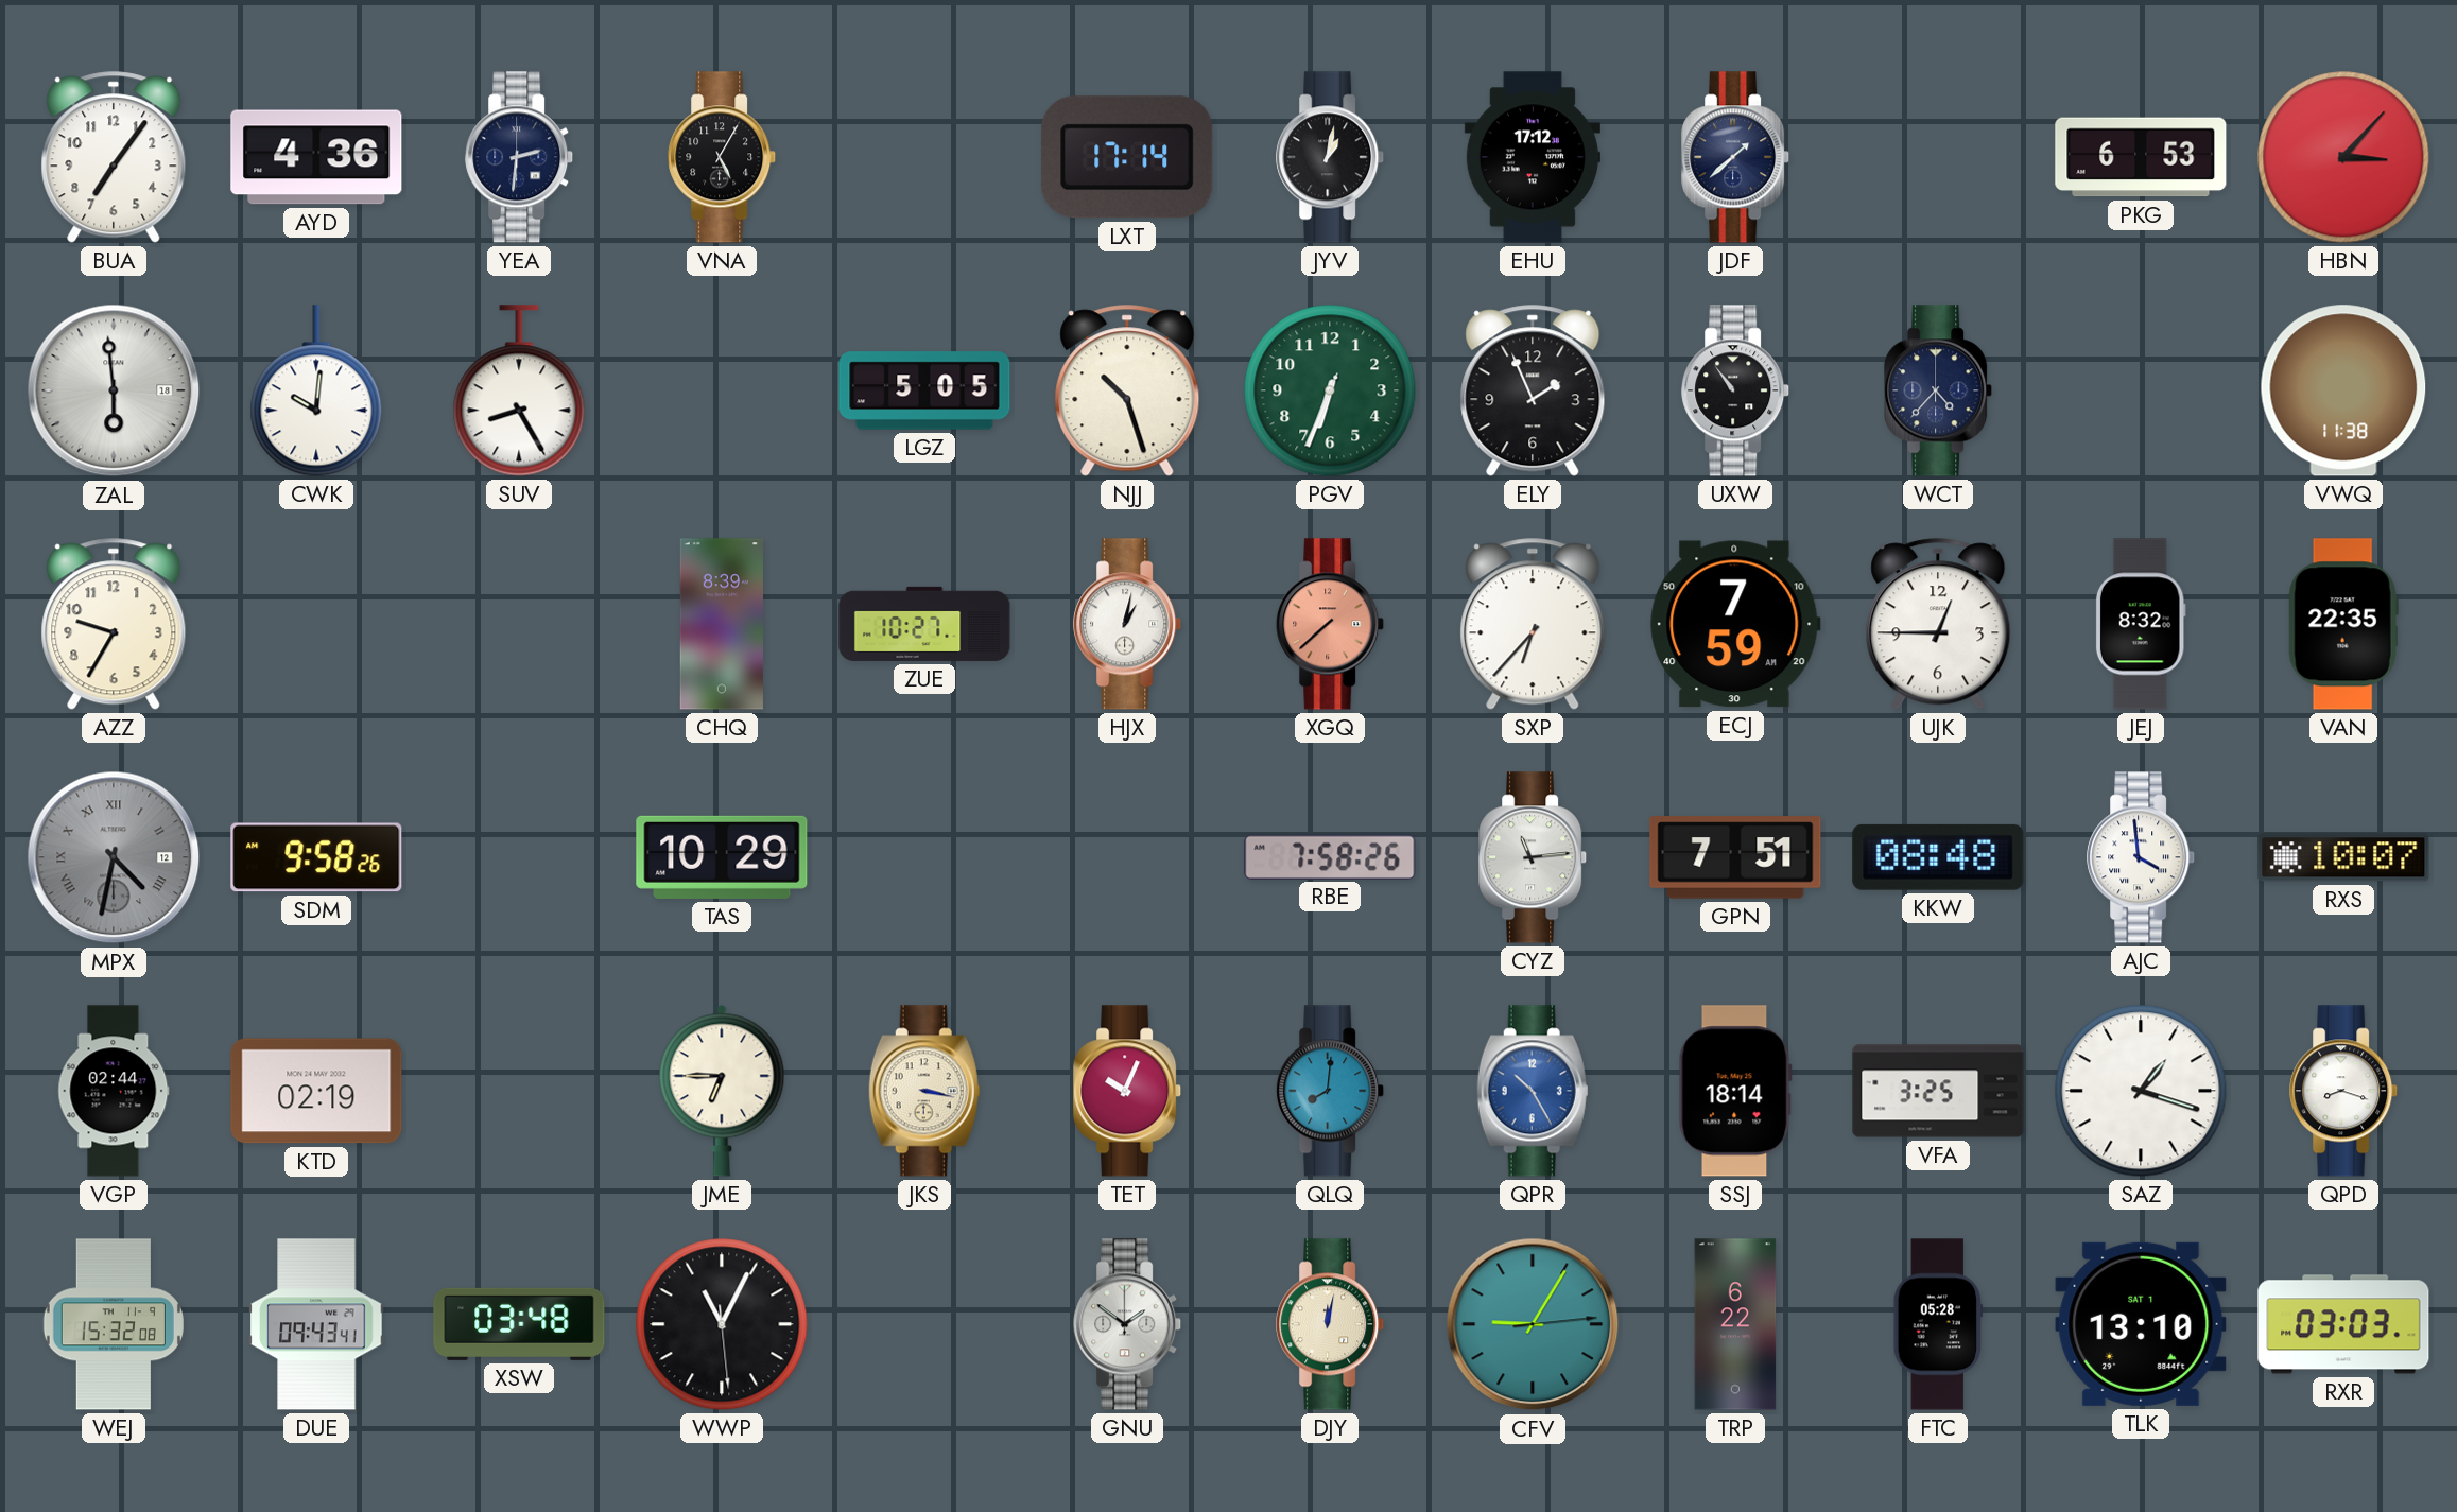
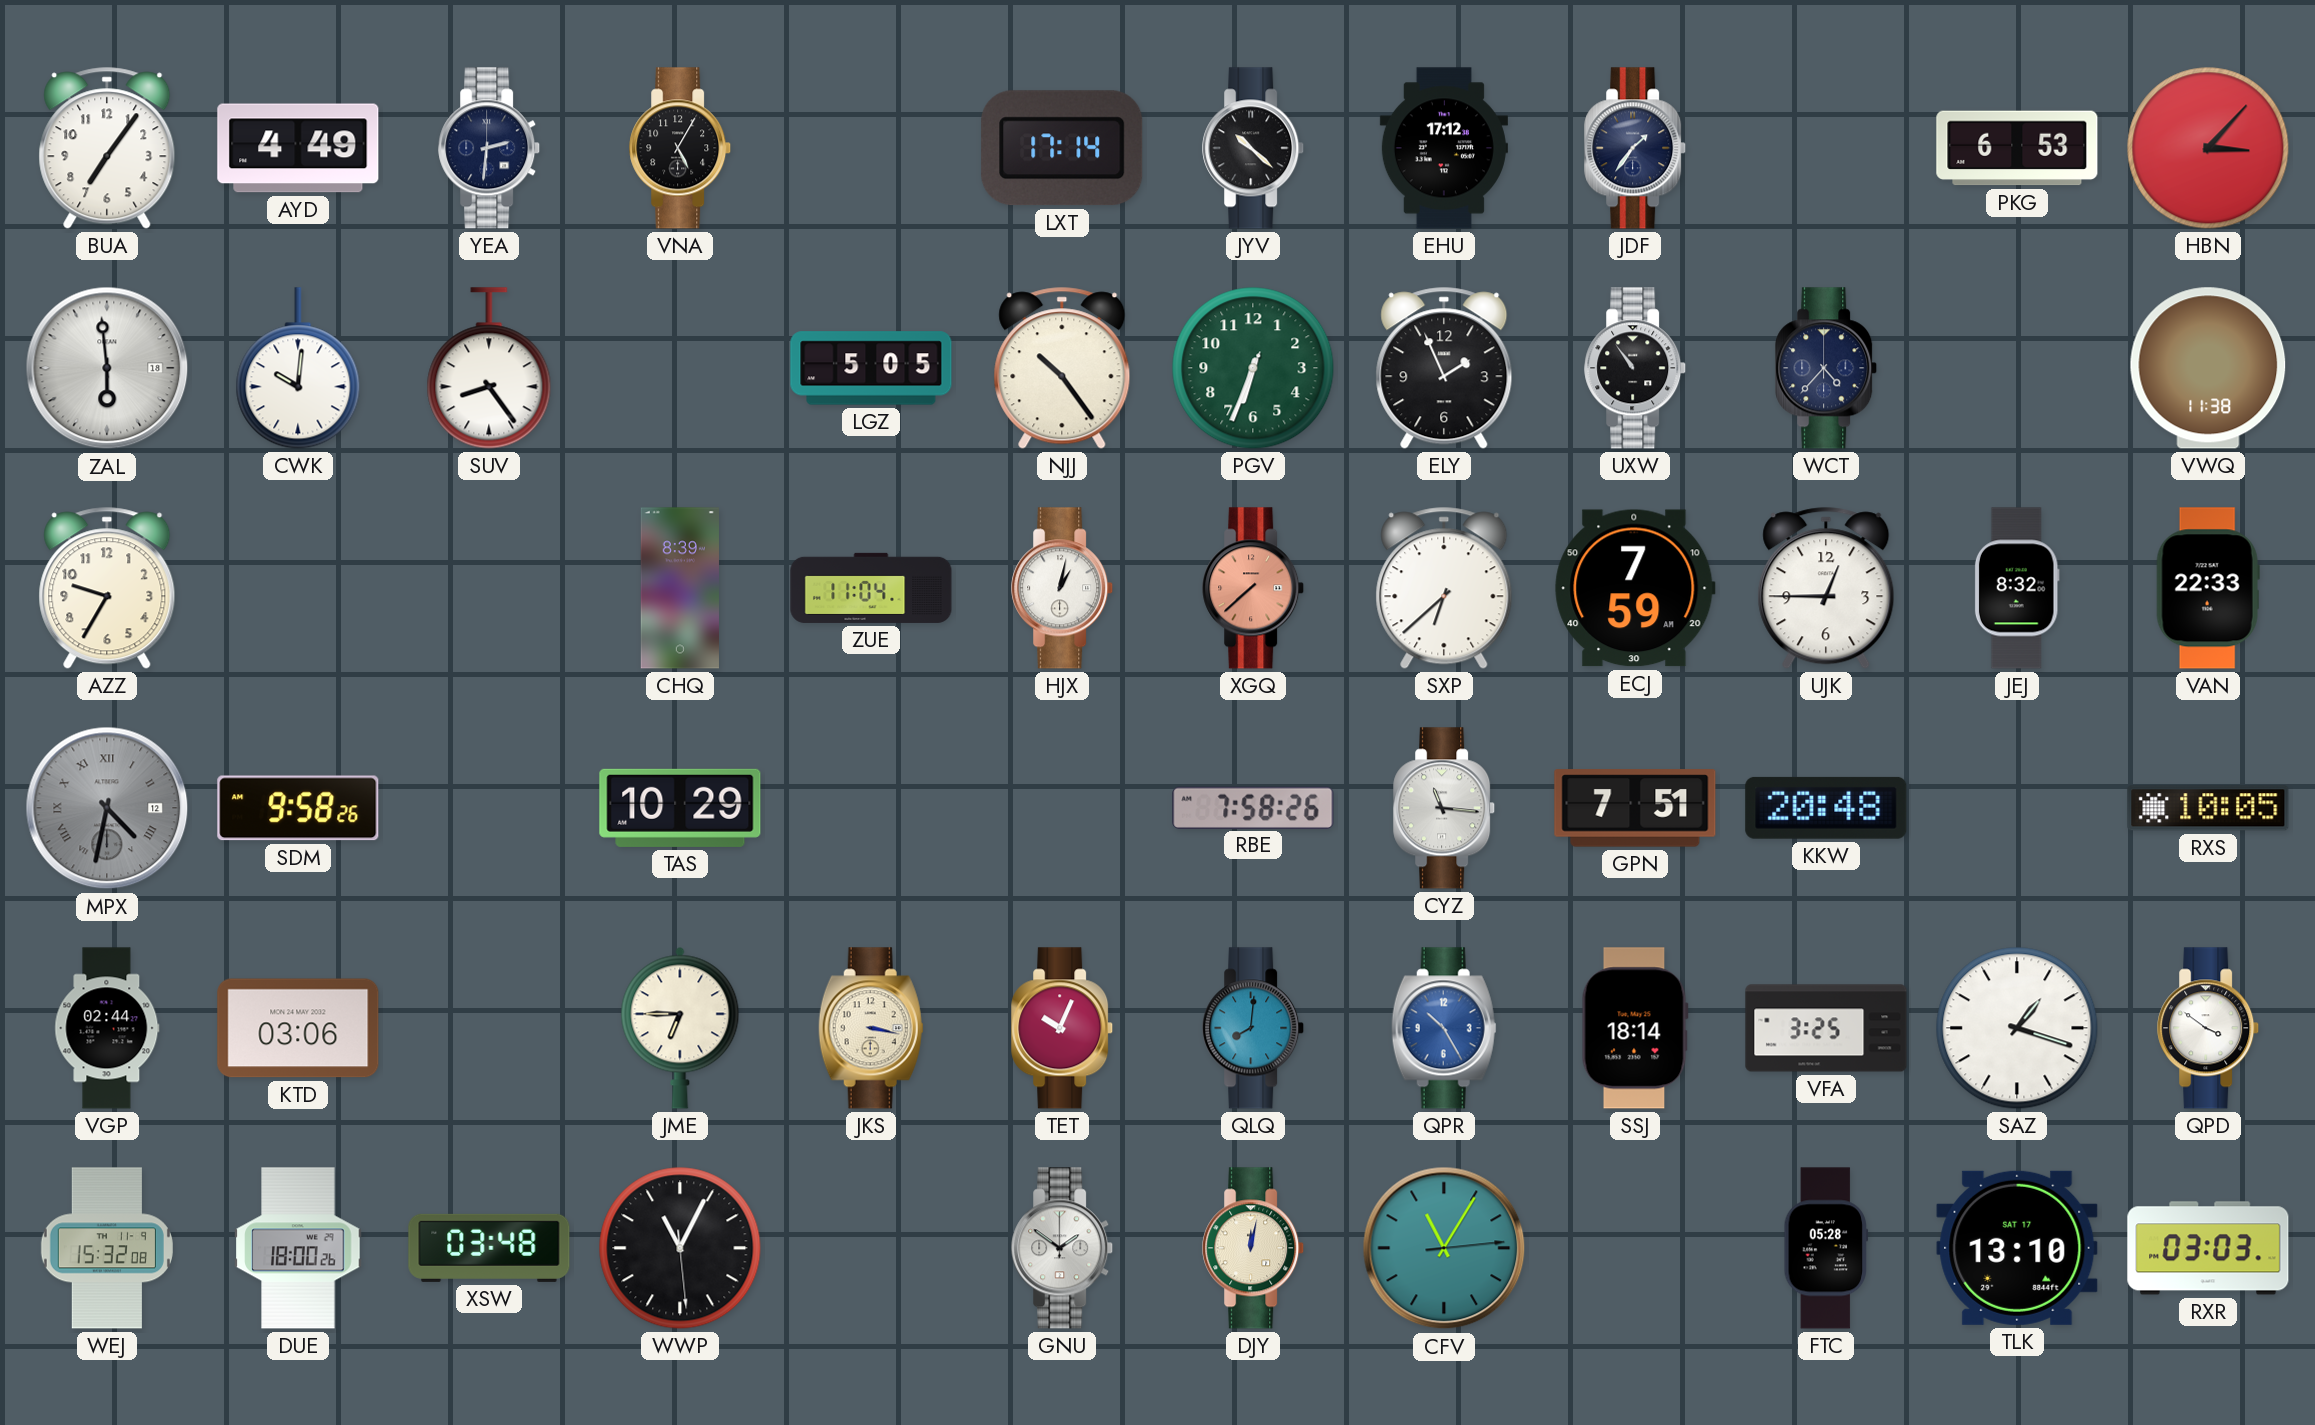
AYD: 4:36 -> 4:49
JYV: 1:02 -> 10:22
JDF: 1:38 -> 1:36
SUV: 8:25 -> 8:24
NJJ: 10:27 -> 10:24
ZUE: 10:27 -> 11:04
SXP: 6:37 -> 6:38
VAN: 22:35 -> 22:33
CYZ: 11:14 -> 11:16
KKW: 08:48 -> 20:48
AJC: 3:59 -> none
RXS: 10:07 -> 10:05
KTD: 02:19 -> 03:06
QPD: 8:18 -> 3:51
DUE: 09:43 -> 18:00
CFV: 9:05 -> 11:05
TRP: 6:22 -> none
TLK date: SAT 1 -> SAT 17
